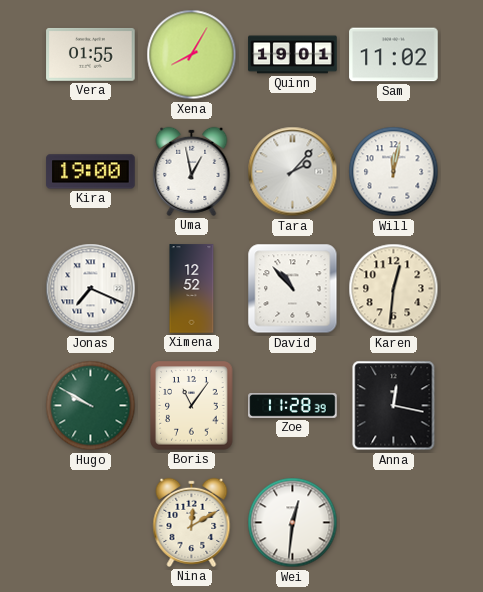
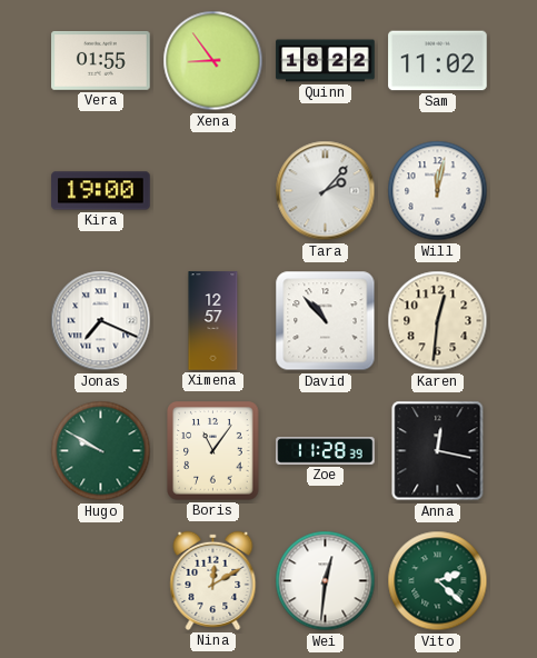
Xena: 8:05 -> 8:54
Quinn: 19:01 -> 18:22
Uma: 12:58 -> none
Ximena: 12:52 -> 12:57
Vito: none -> 2:22
